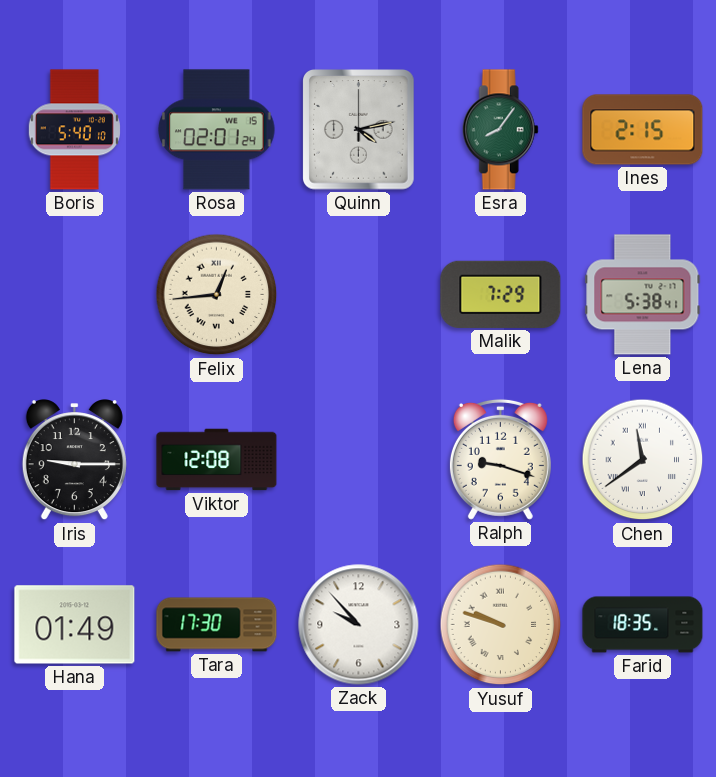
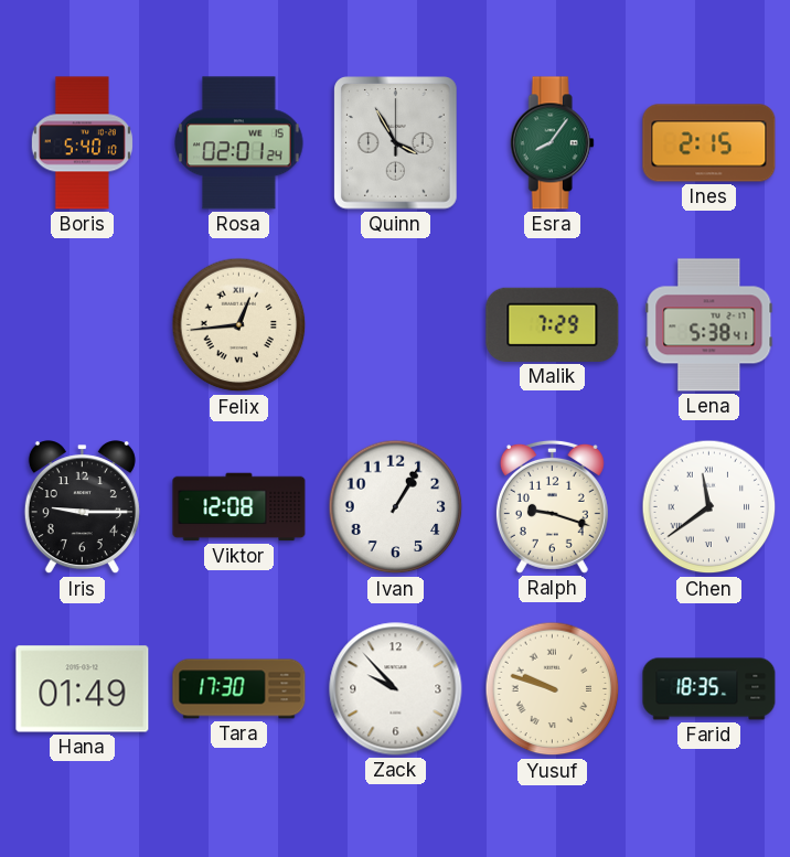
Quinn: 4:13 -> 3:55
Ivan: none -> 1:05
